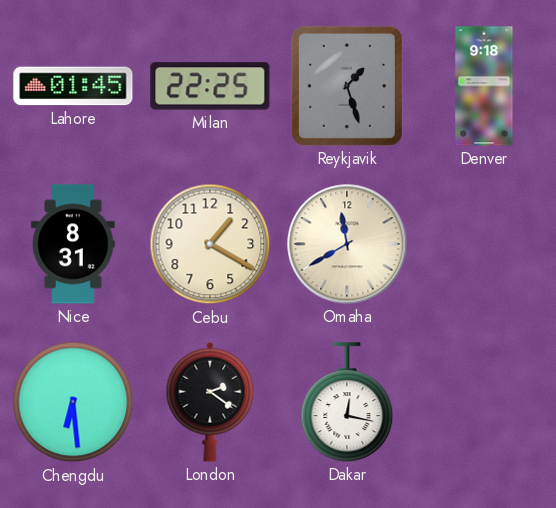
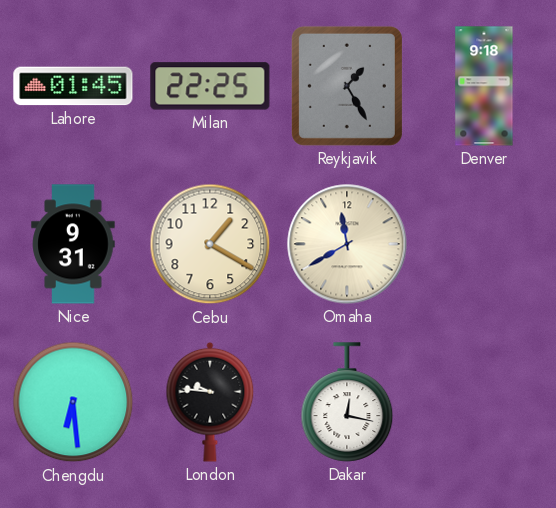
Reykjavik: 1:27 -> 1:25
Nice: 8:31 -> 9:31
London: 2:21 -> 9:46
